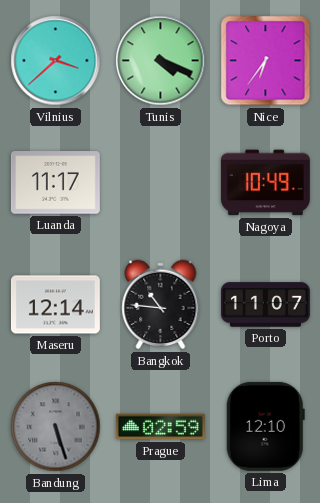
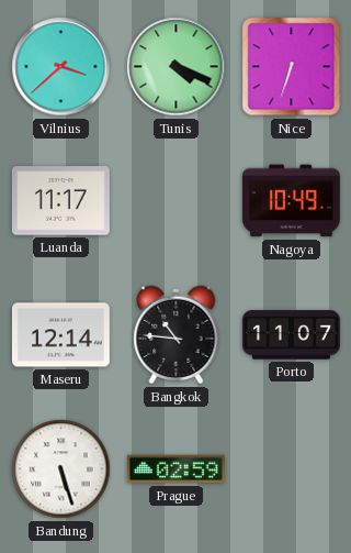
Nice: 6:36 -> 6:33
Bandung dial: grey -> white
Lima: 12:10 -> none
